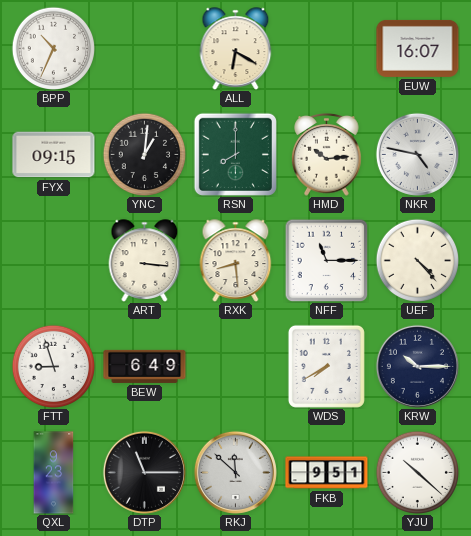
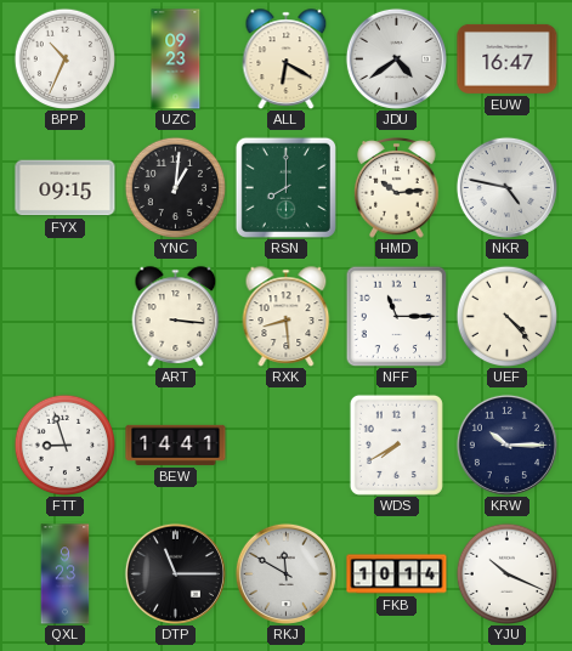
UZC: none -> 09:23
JDU: none -> 4:39
EUW: 16:07 -> 16:47
BEW: 6:49 -> 14:41
RKJ: 11:52 -> 11:50
FKB: 9:51 -> 10:14
YJU: 10:22 -> 10:19
